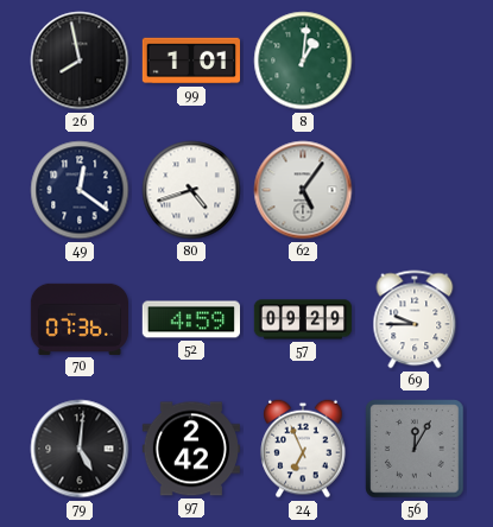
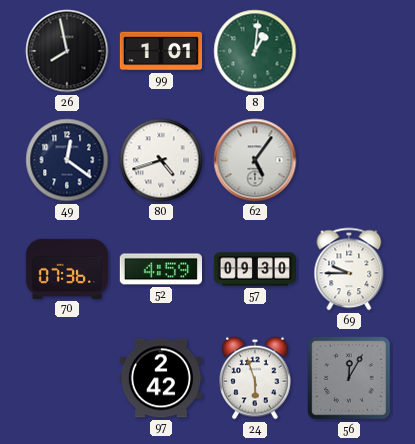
57: 09:29 -> 09:30
79: 5:01 -> none
24: 6:56 -> 5:57
